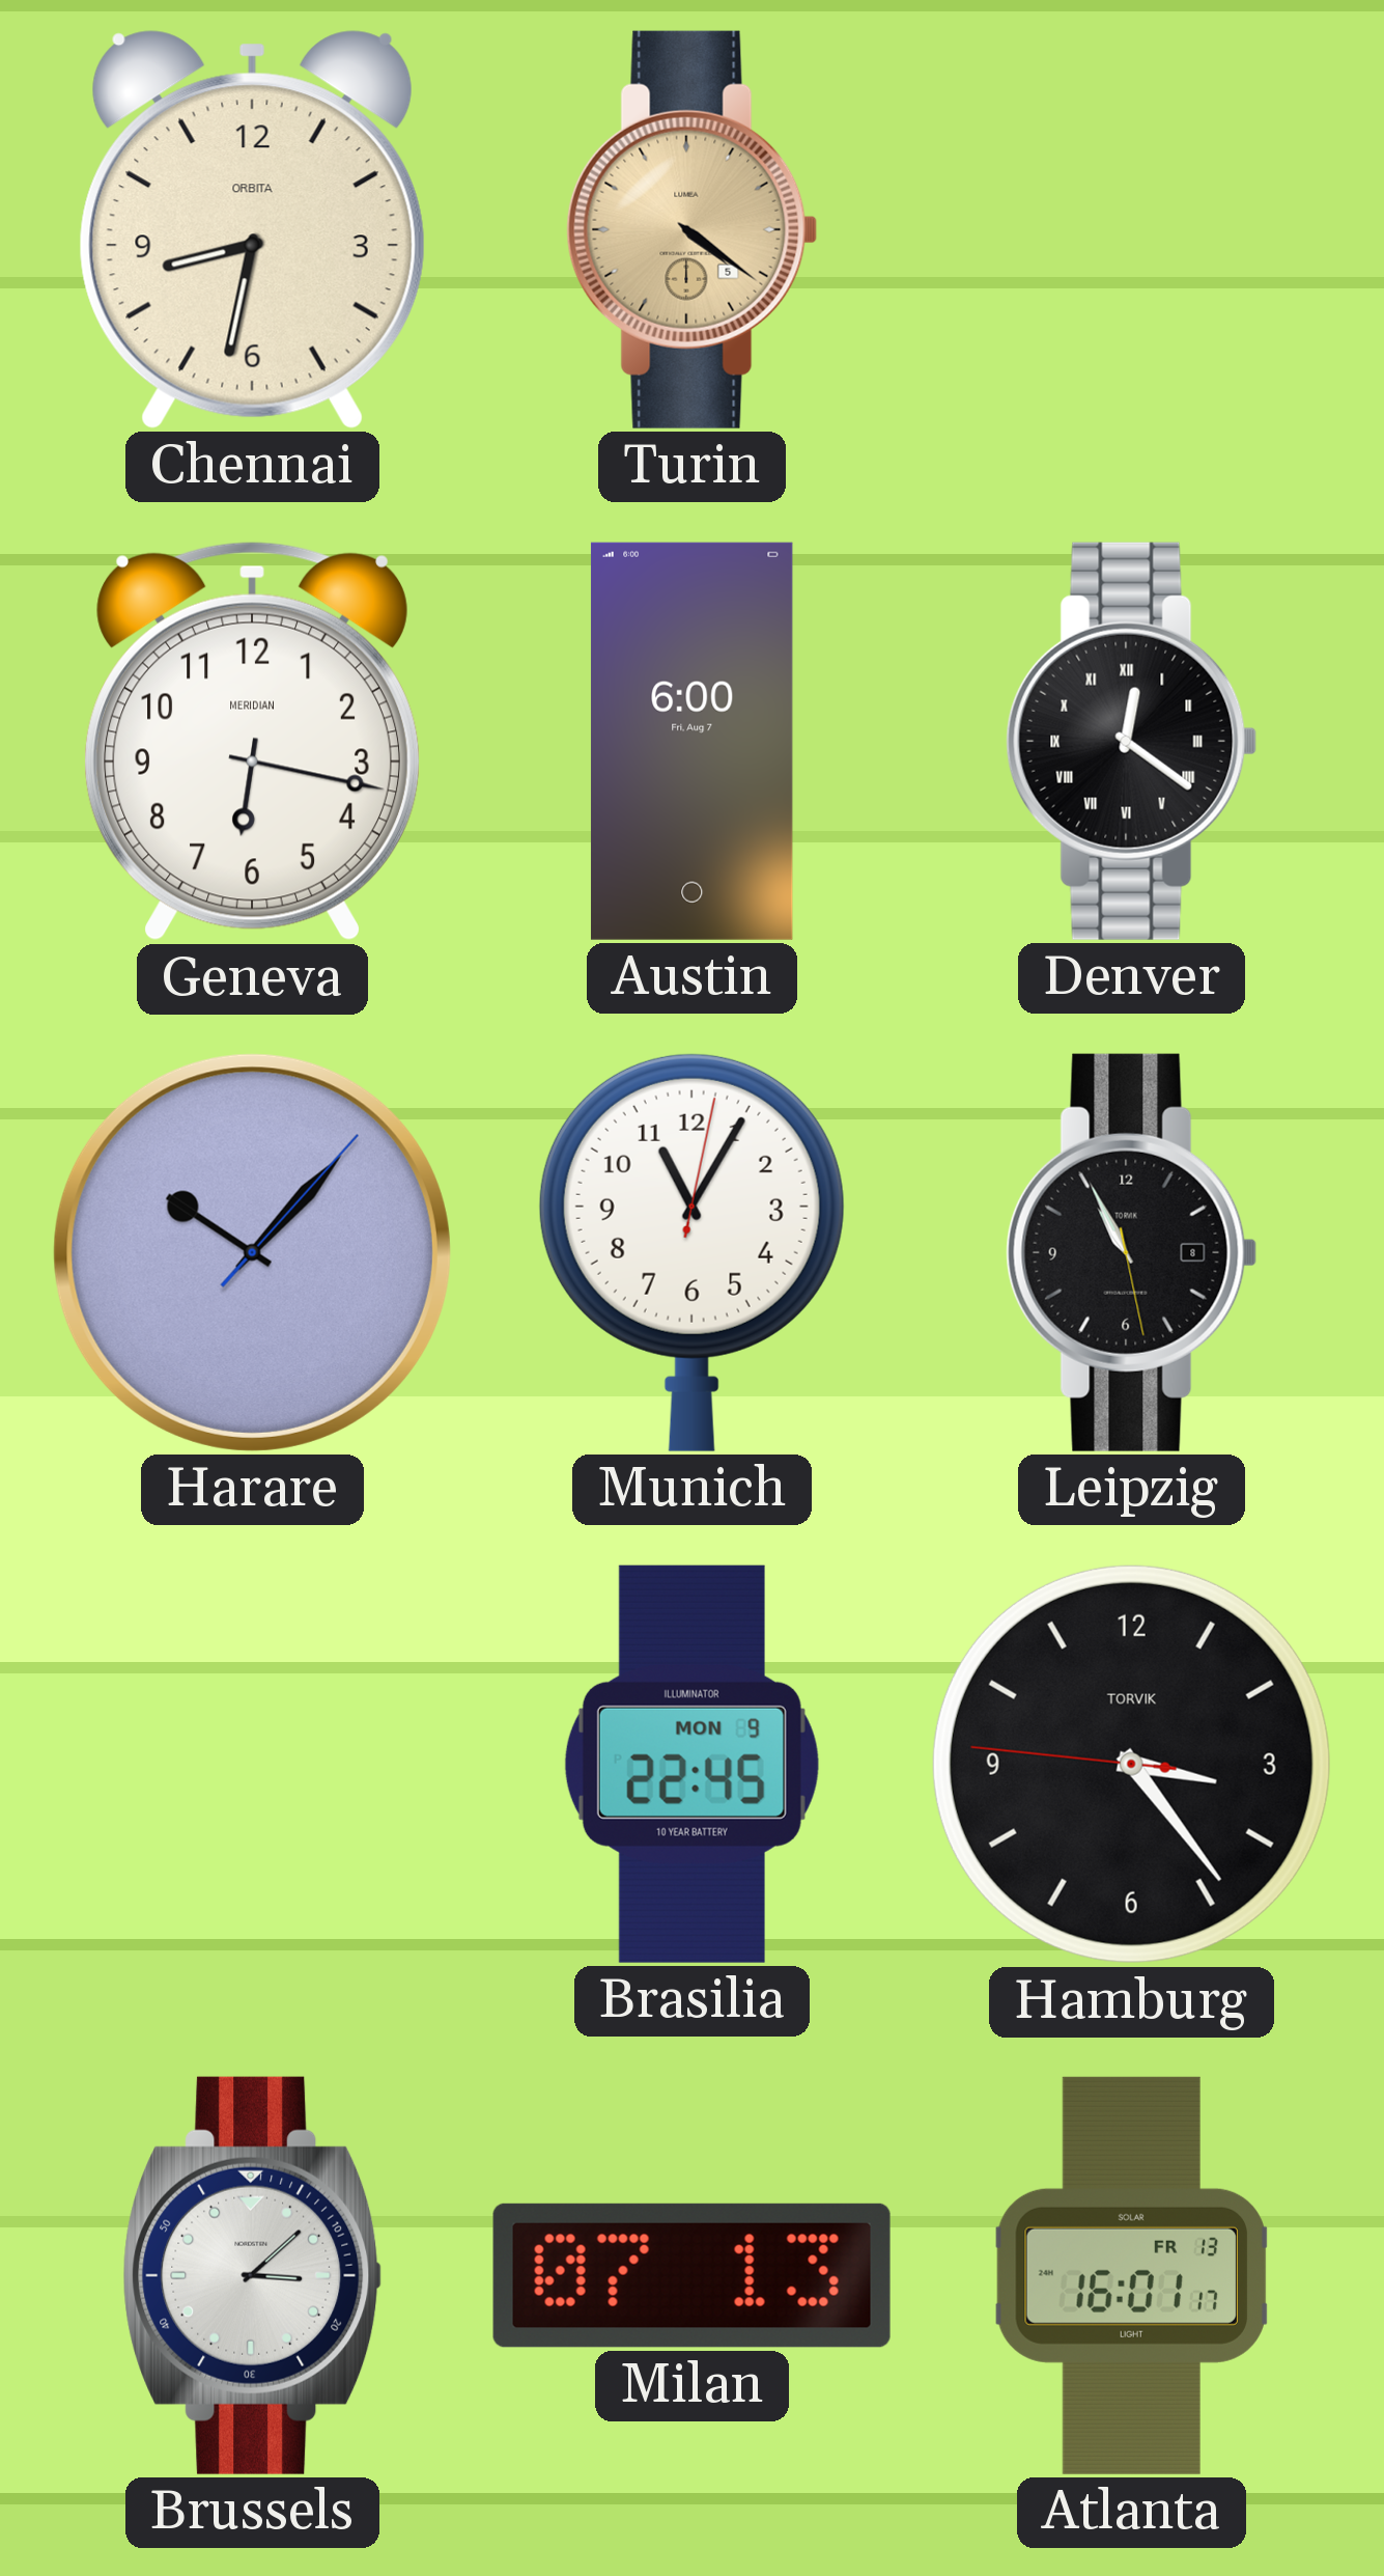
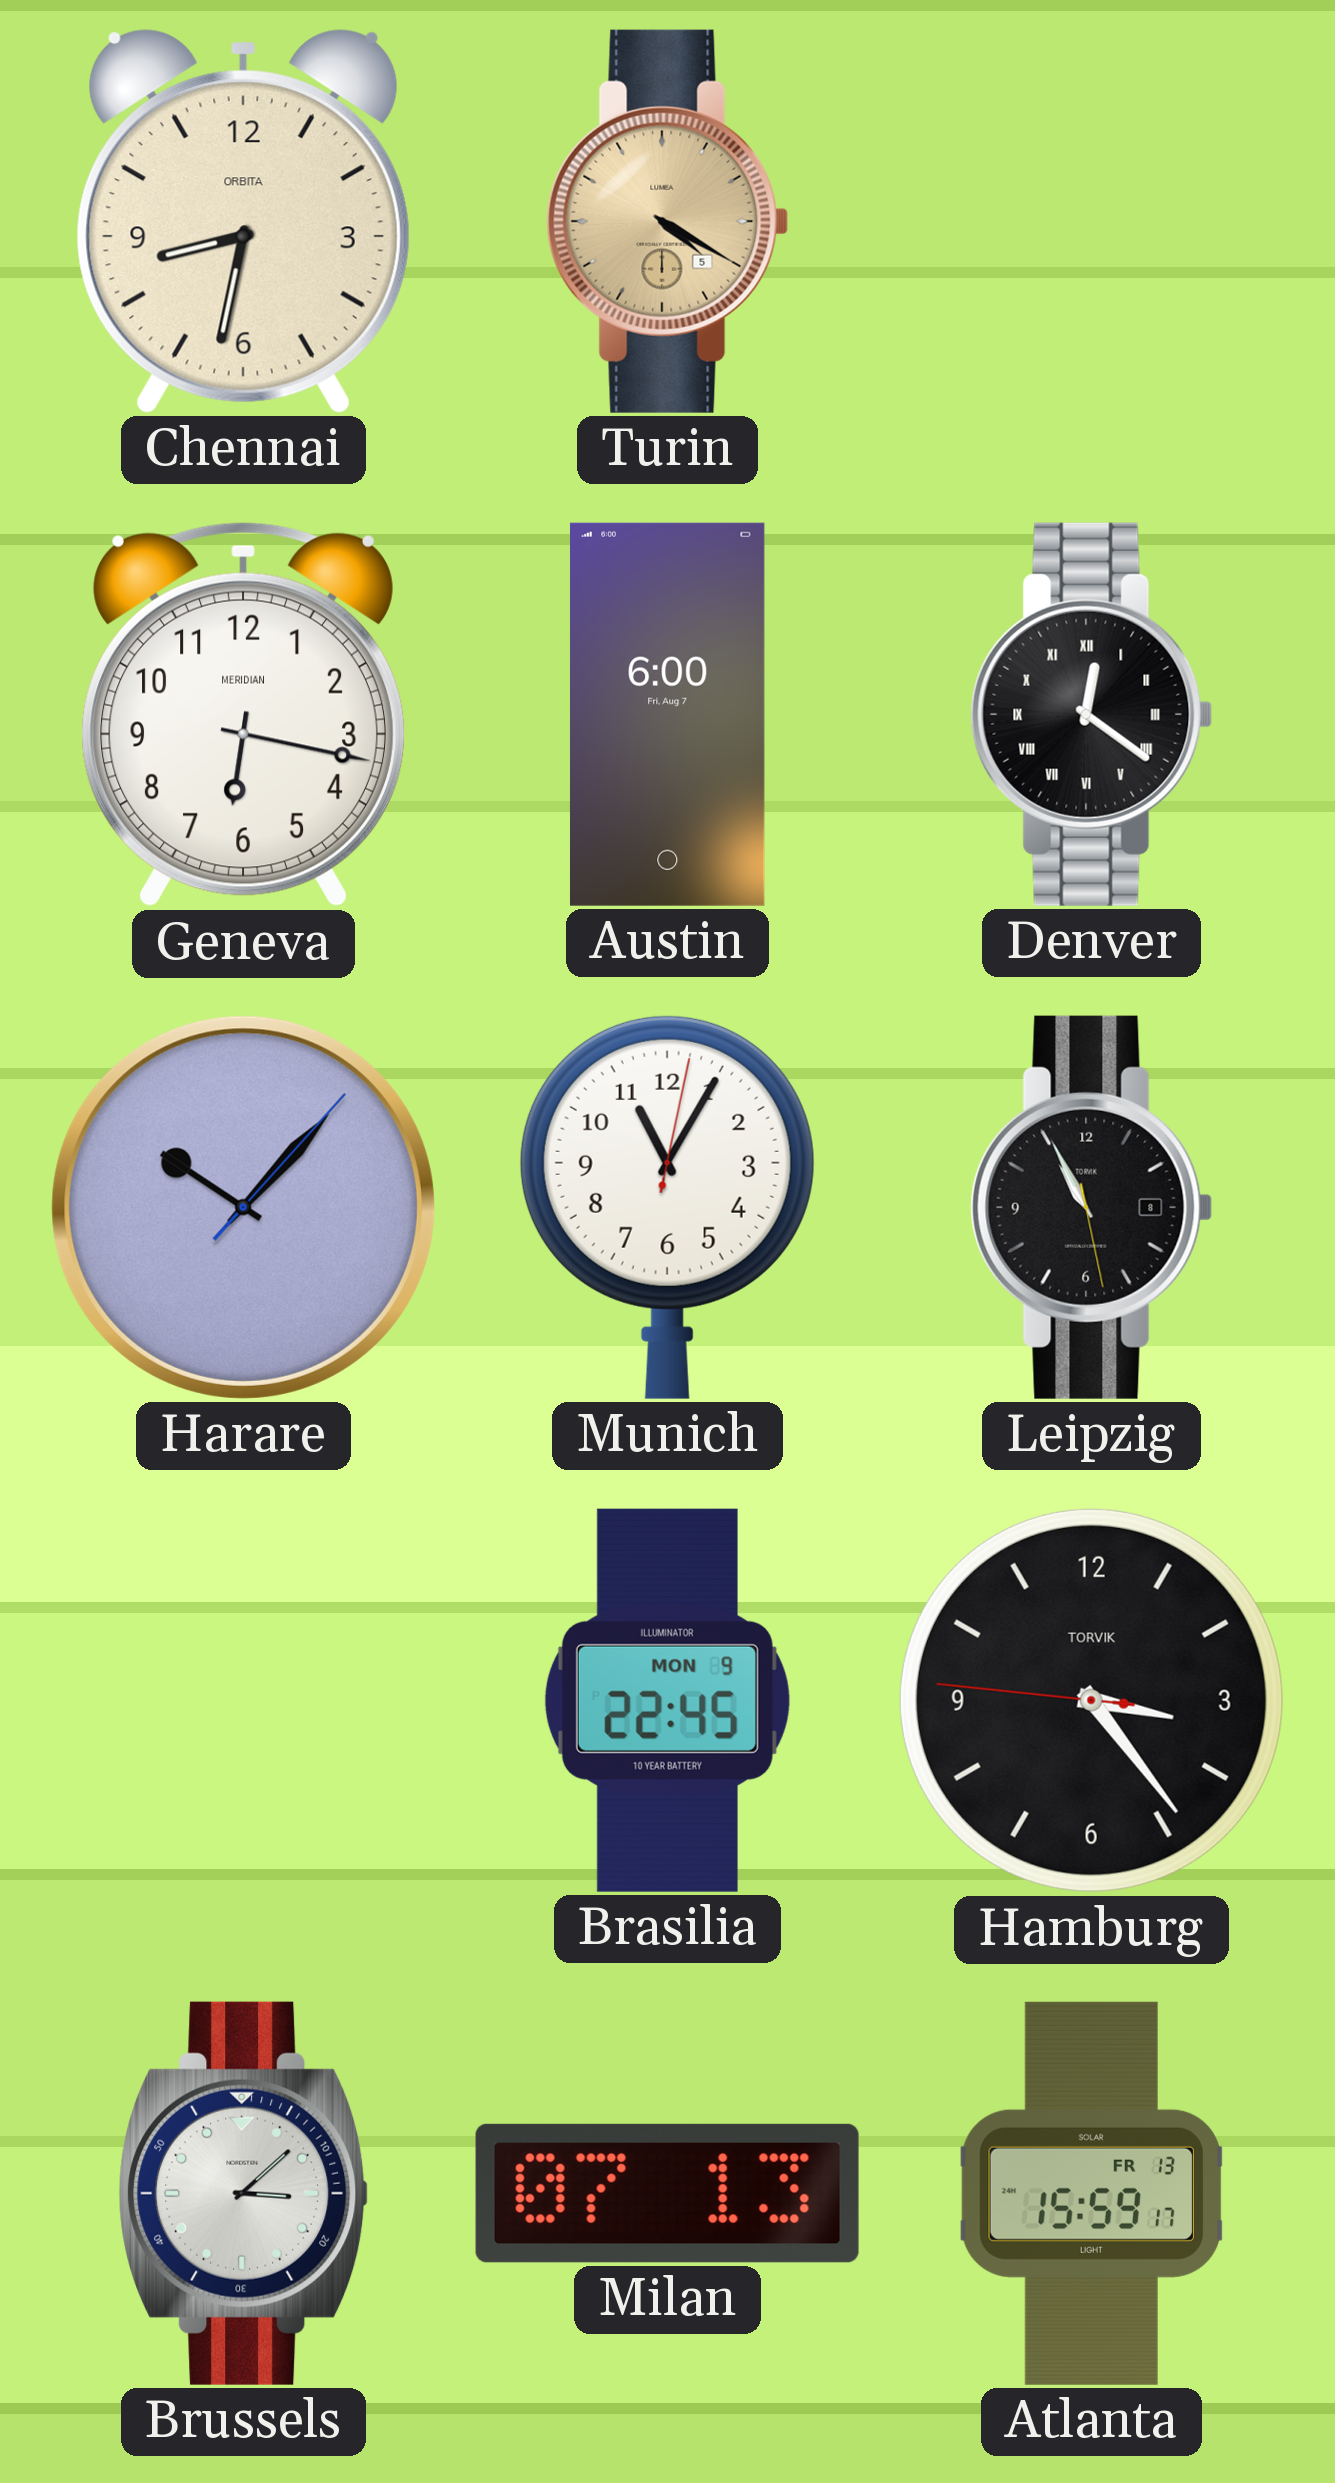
Turin: 4:21 -> 4:20
Atlanta: 16:01 -> 15:59
